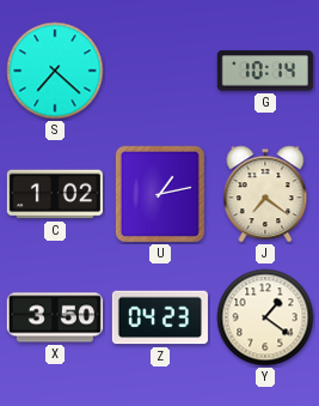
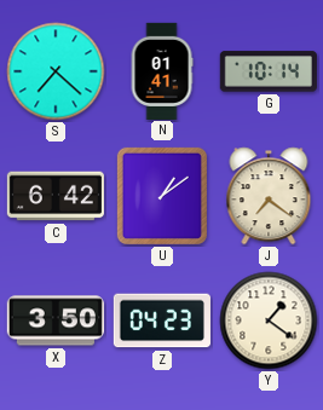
N: none -> 01:41
C: 1:02 -> 6:42
U: 1:13 -> 1:09
